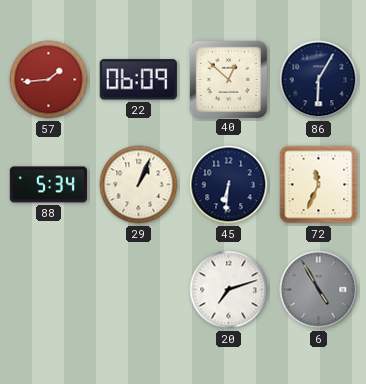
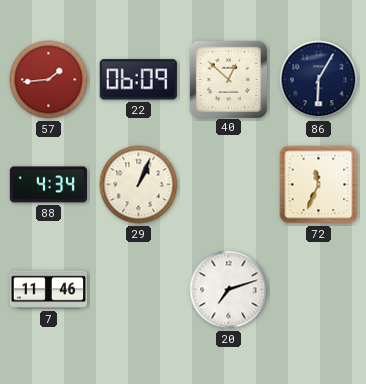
88: 5:34 -> 4:34
45: 6:31 -> none
7: none -> 11:46
6: 4:55 -> none
